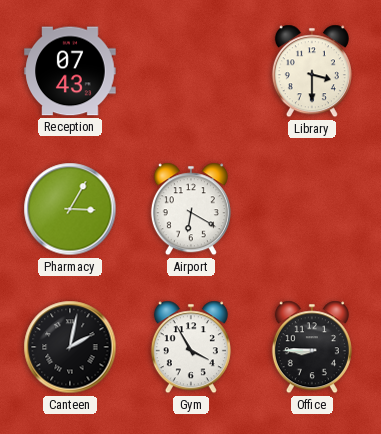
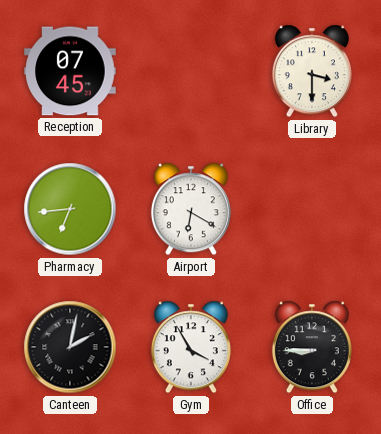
Reception: 07:43 -> 07:45
Pharmacy: 3:05 -> 6:44
